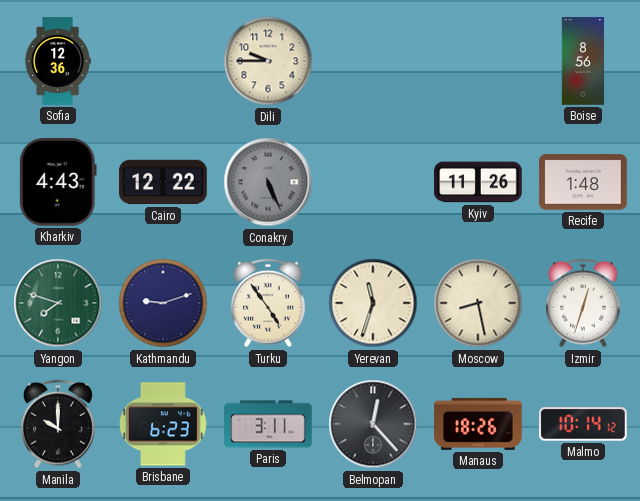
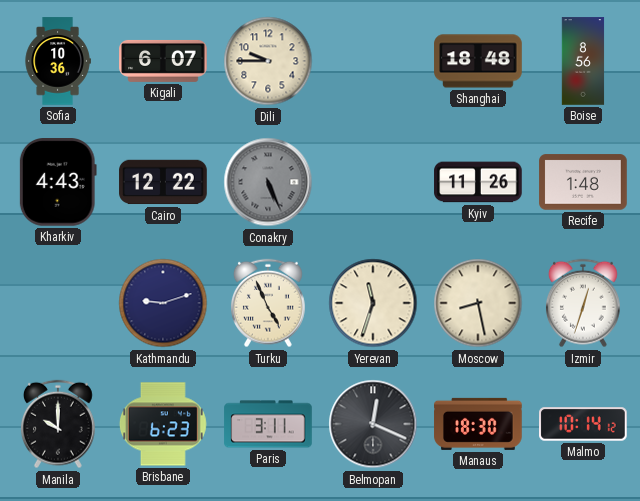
Sofia: 12:36 -> 10:36
Kigali: none -> 6:07
Shanghai: none -> 18:48
Yangon: 7:48 -> none
Turku: 4:54 -> 4:56
Belmopan: 12:23 -> 12:19
Manaus: 18:26 -> 18:30
